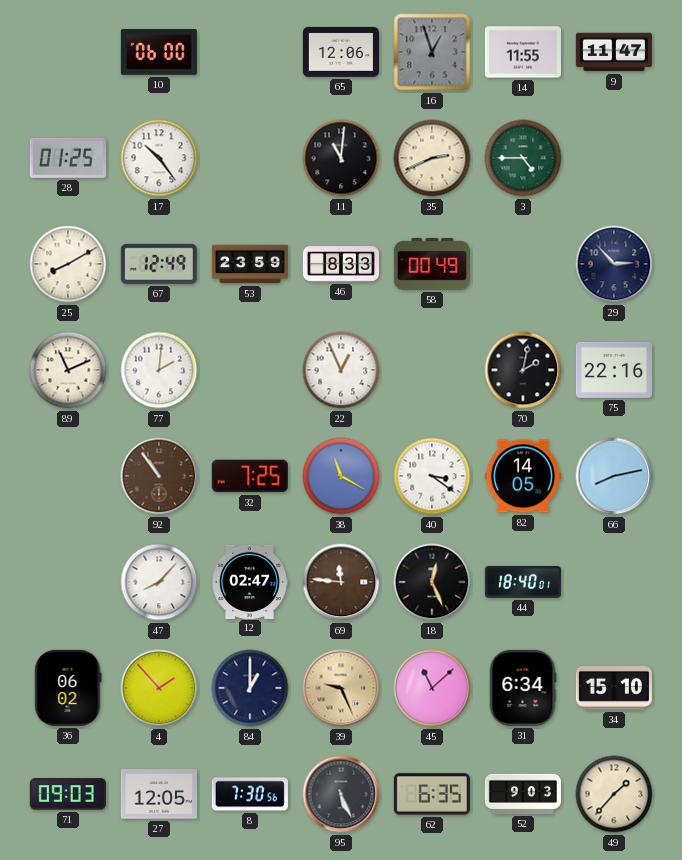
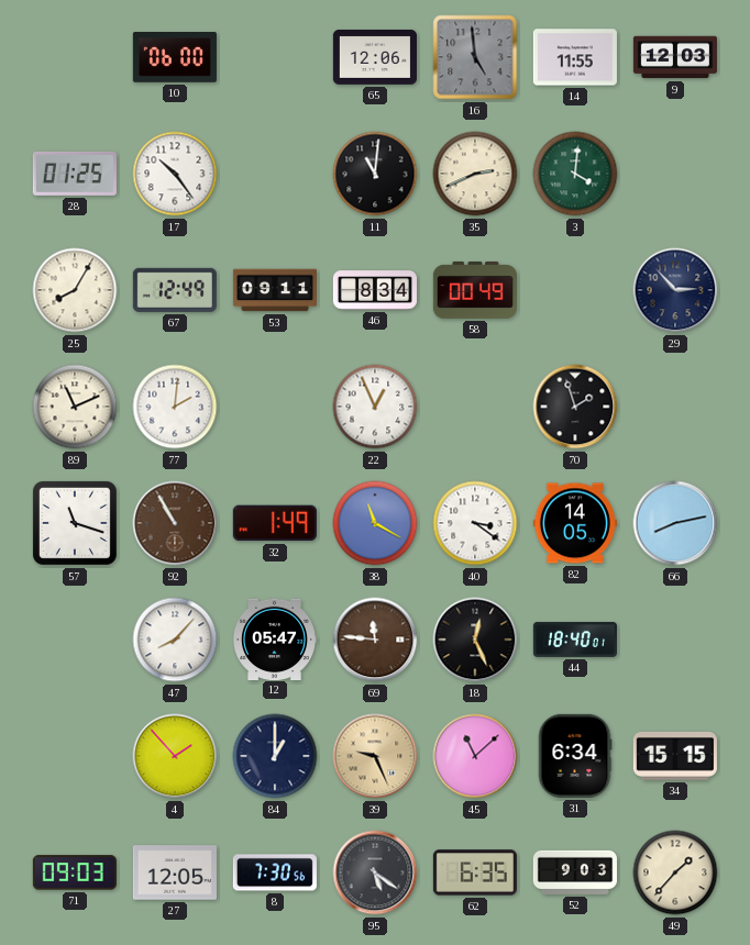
16: 12:57 -> 4:59
9: 11:47 -> 12:03
3: 4:45 -> 4:01
25: 8:10 -> 8:05
53: 23:59 -> 09:11
46: 8:33 -> 8:34
70: 2:02 -> 1:57
75: 22:16 -> none
57: none -> 11:18
92: 10:54 -> 10:55
32: 7:25 -> 1:49
12: 02:47 -> 05:47
36: 06:02 -> none
34: 15:10 -> 15:15
95: 5:26 -> 5:21
